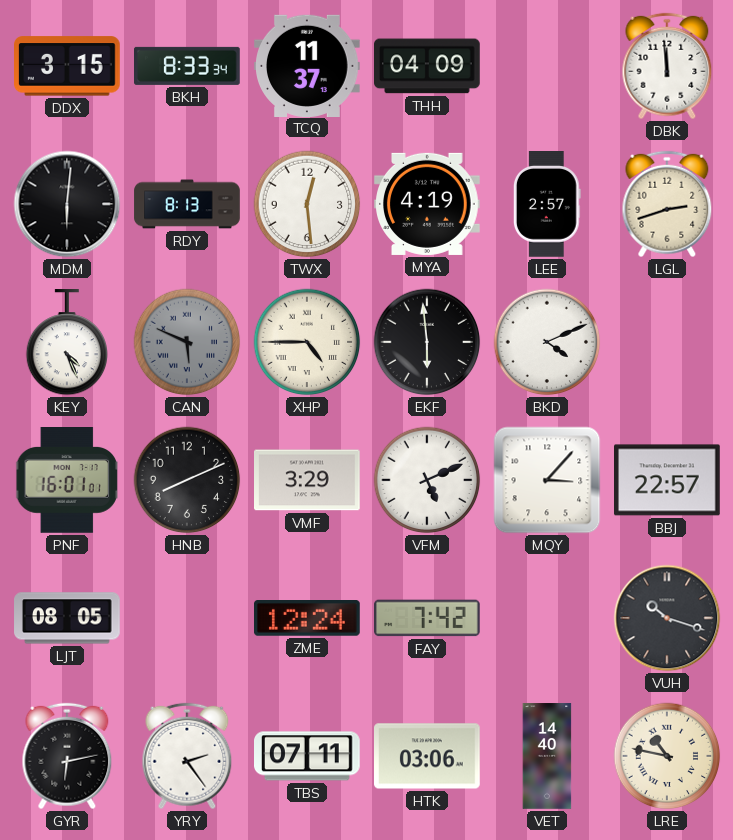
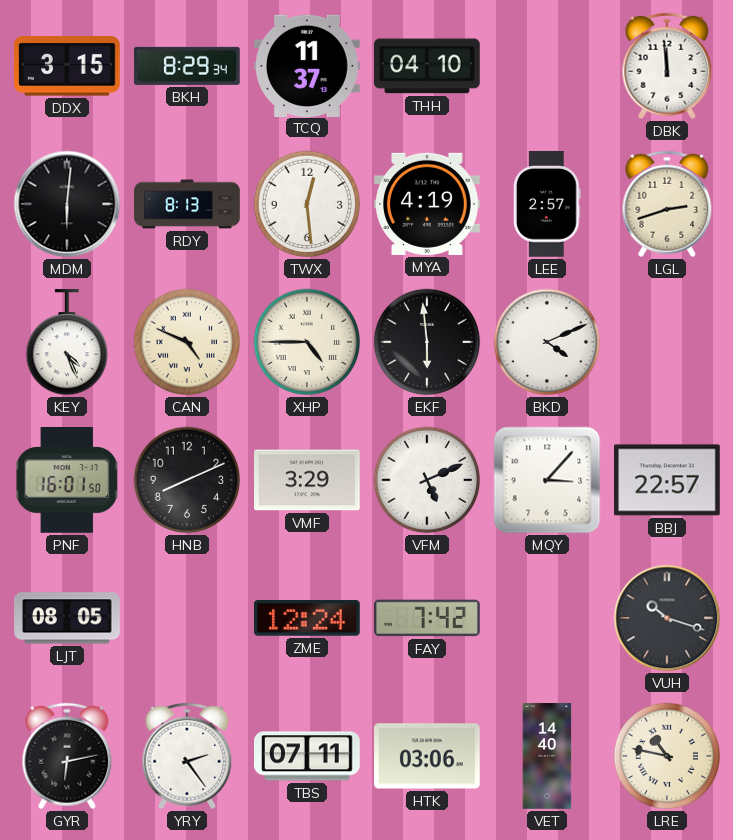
BKH: 8:33 -> 8:29
THH: 04:09 -> 04:10
CAN: 5:49 -> 4:49
CAN dial: grey -> cream
PNF: 16:01:01 -> 16:01:50
